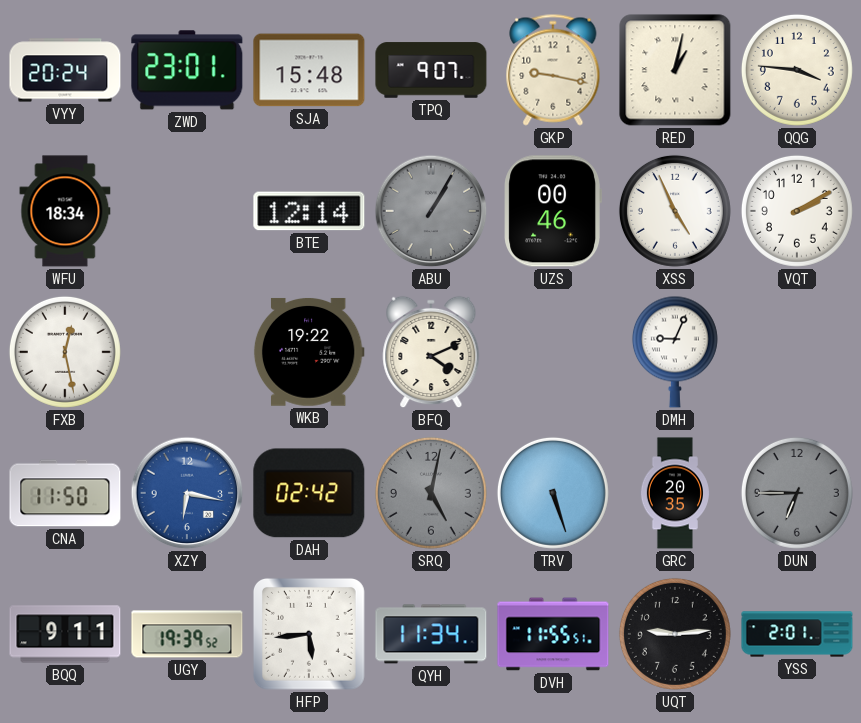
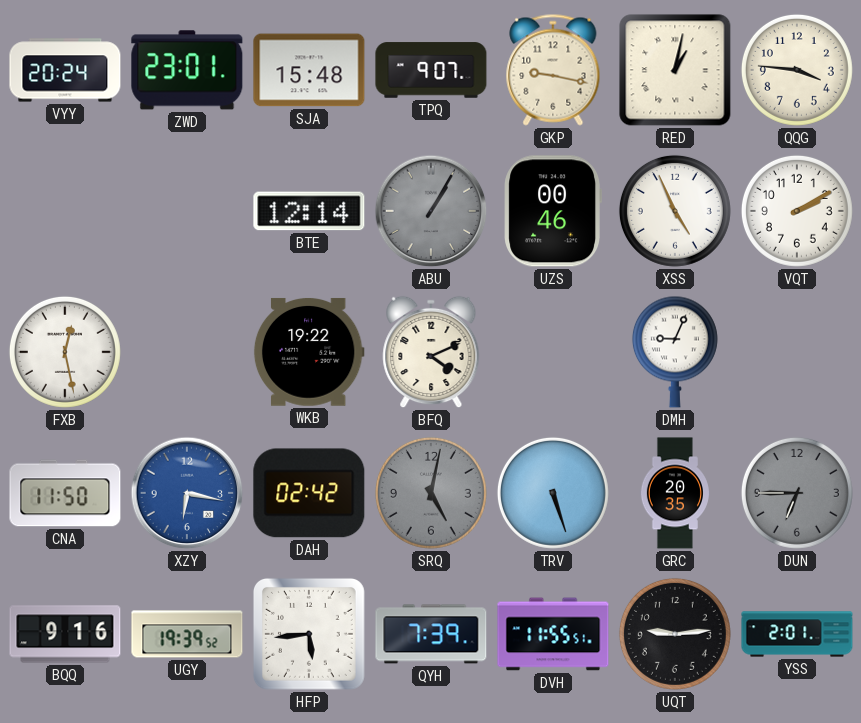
WFU: 18:34 -> none
BQQ: 9:11 -> 9:16
QYH: 11:34 -> 7:39
